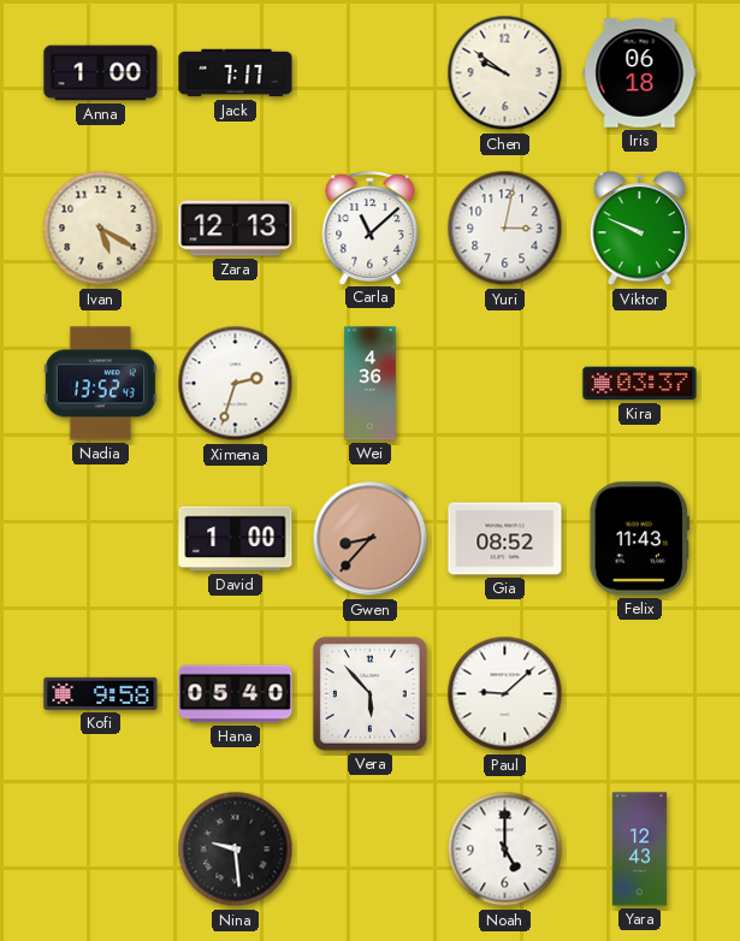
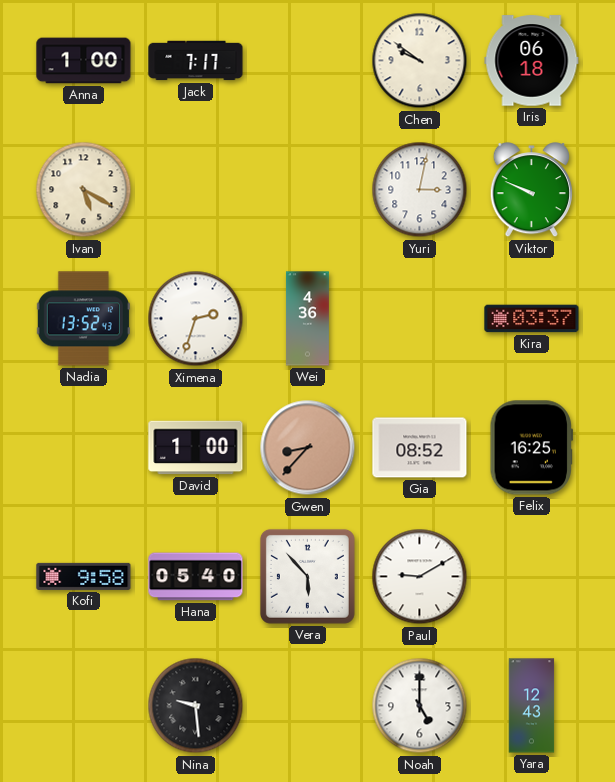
Zara: 12:13 -> none
Carla: 11:08 -> none
Felix: 11:43 -> 16:25
Paul: 9:08 -> 9:10
